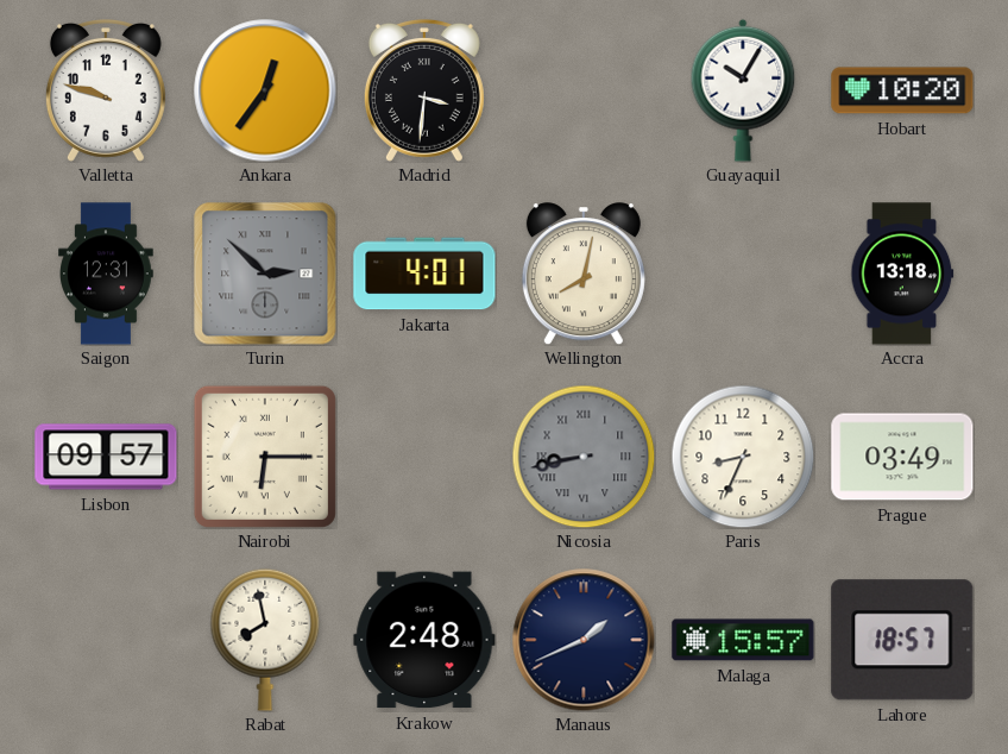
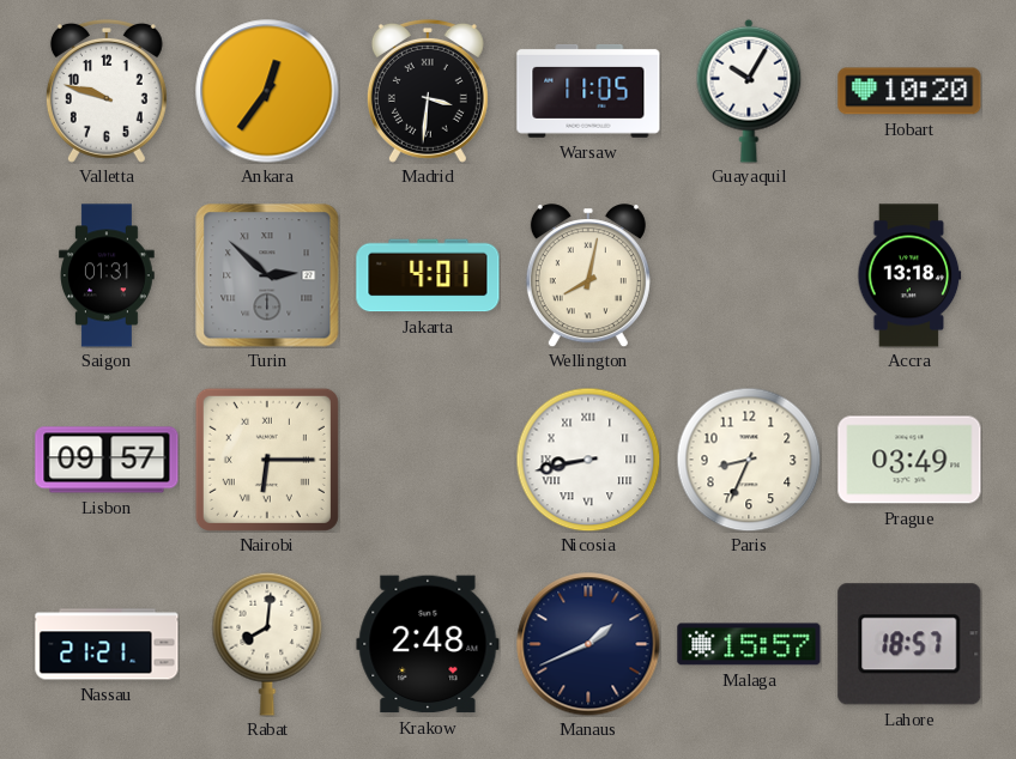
Warsaw: none -> 11:05
Saigon: 12:31 -> 01:31
Nicosia dial: grey -> white
Nassau: none -> 21:21
Rabat: 7:58 -> 8:01
